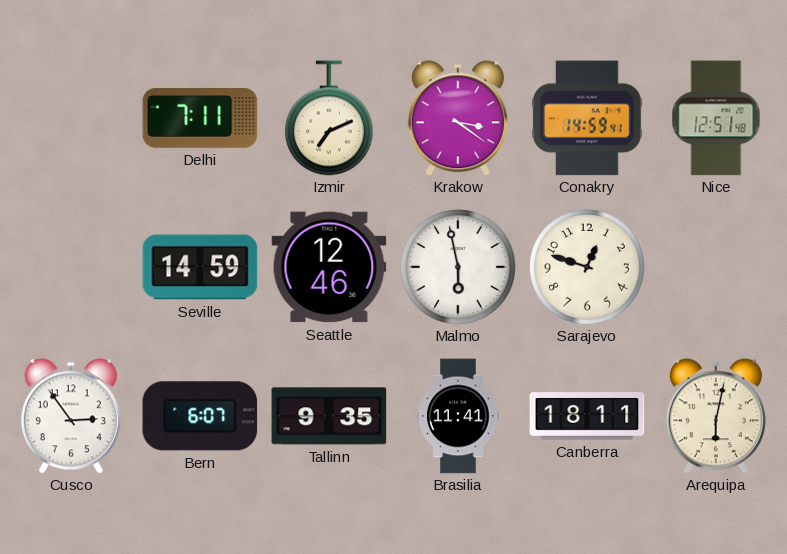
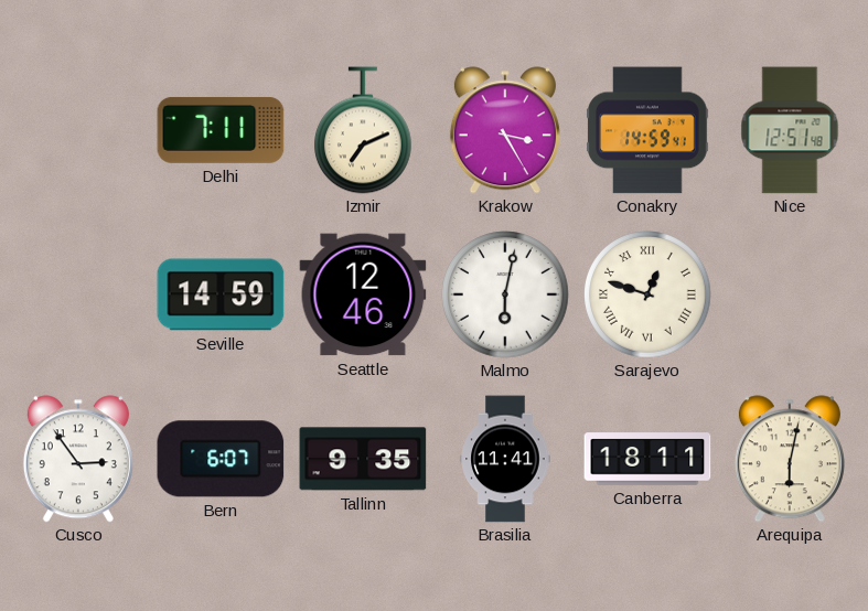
Krakow: 3:21 -> 3:25
Malmo: 5:58 -> 6:02
Sarajevo numerals: Arabic -> Roman
